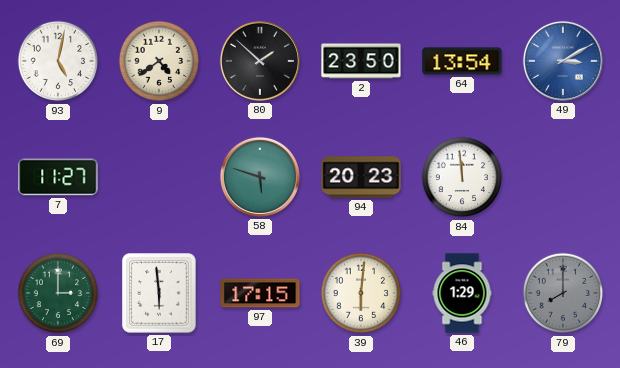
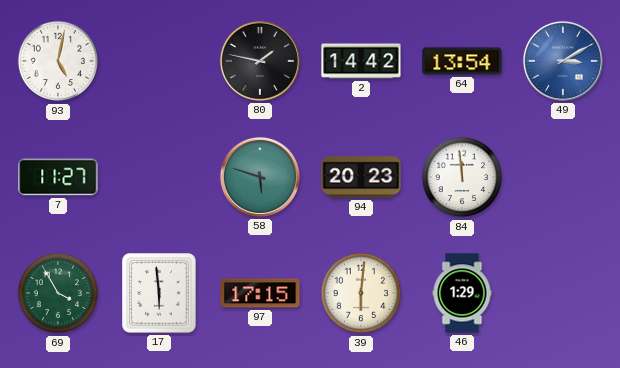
9: 4:39 -> none
80: 1:52 -> 1:47
2: 23:50 -> 14:42
69: 3:00 -> 3:55
79: 8:00 -> none
